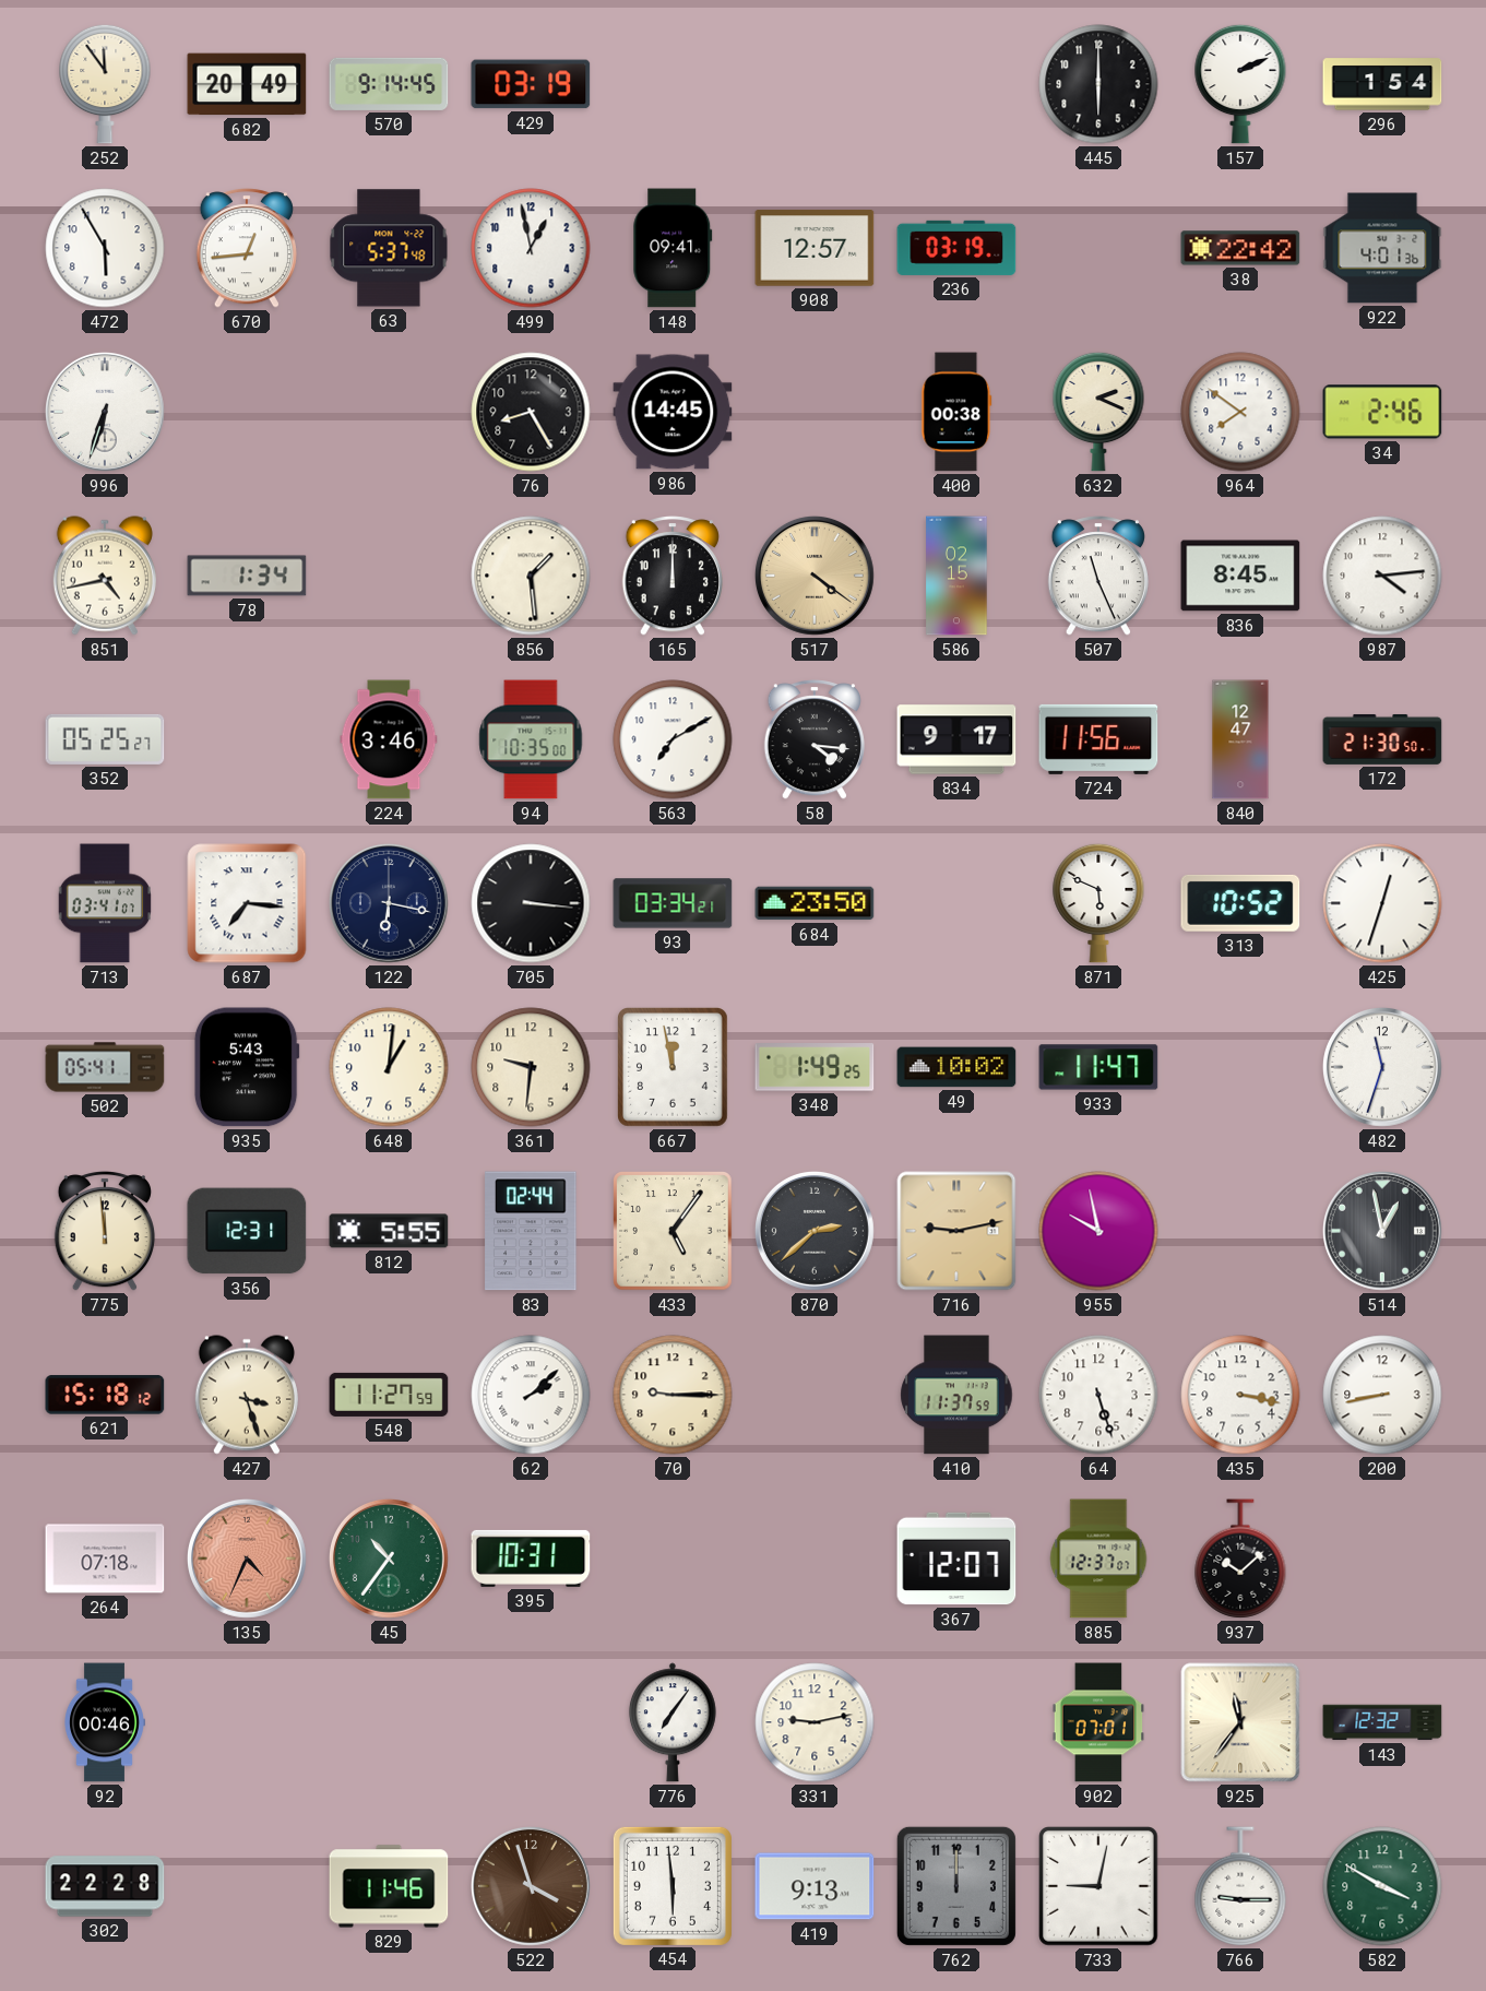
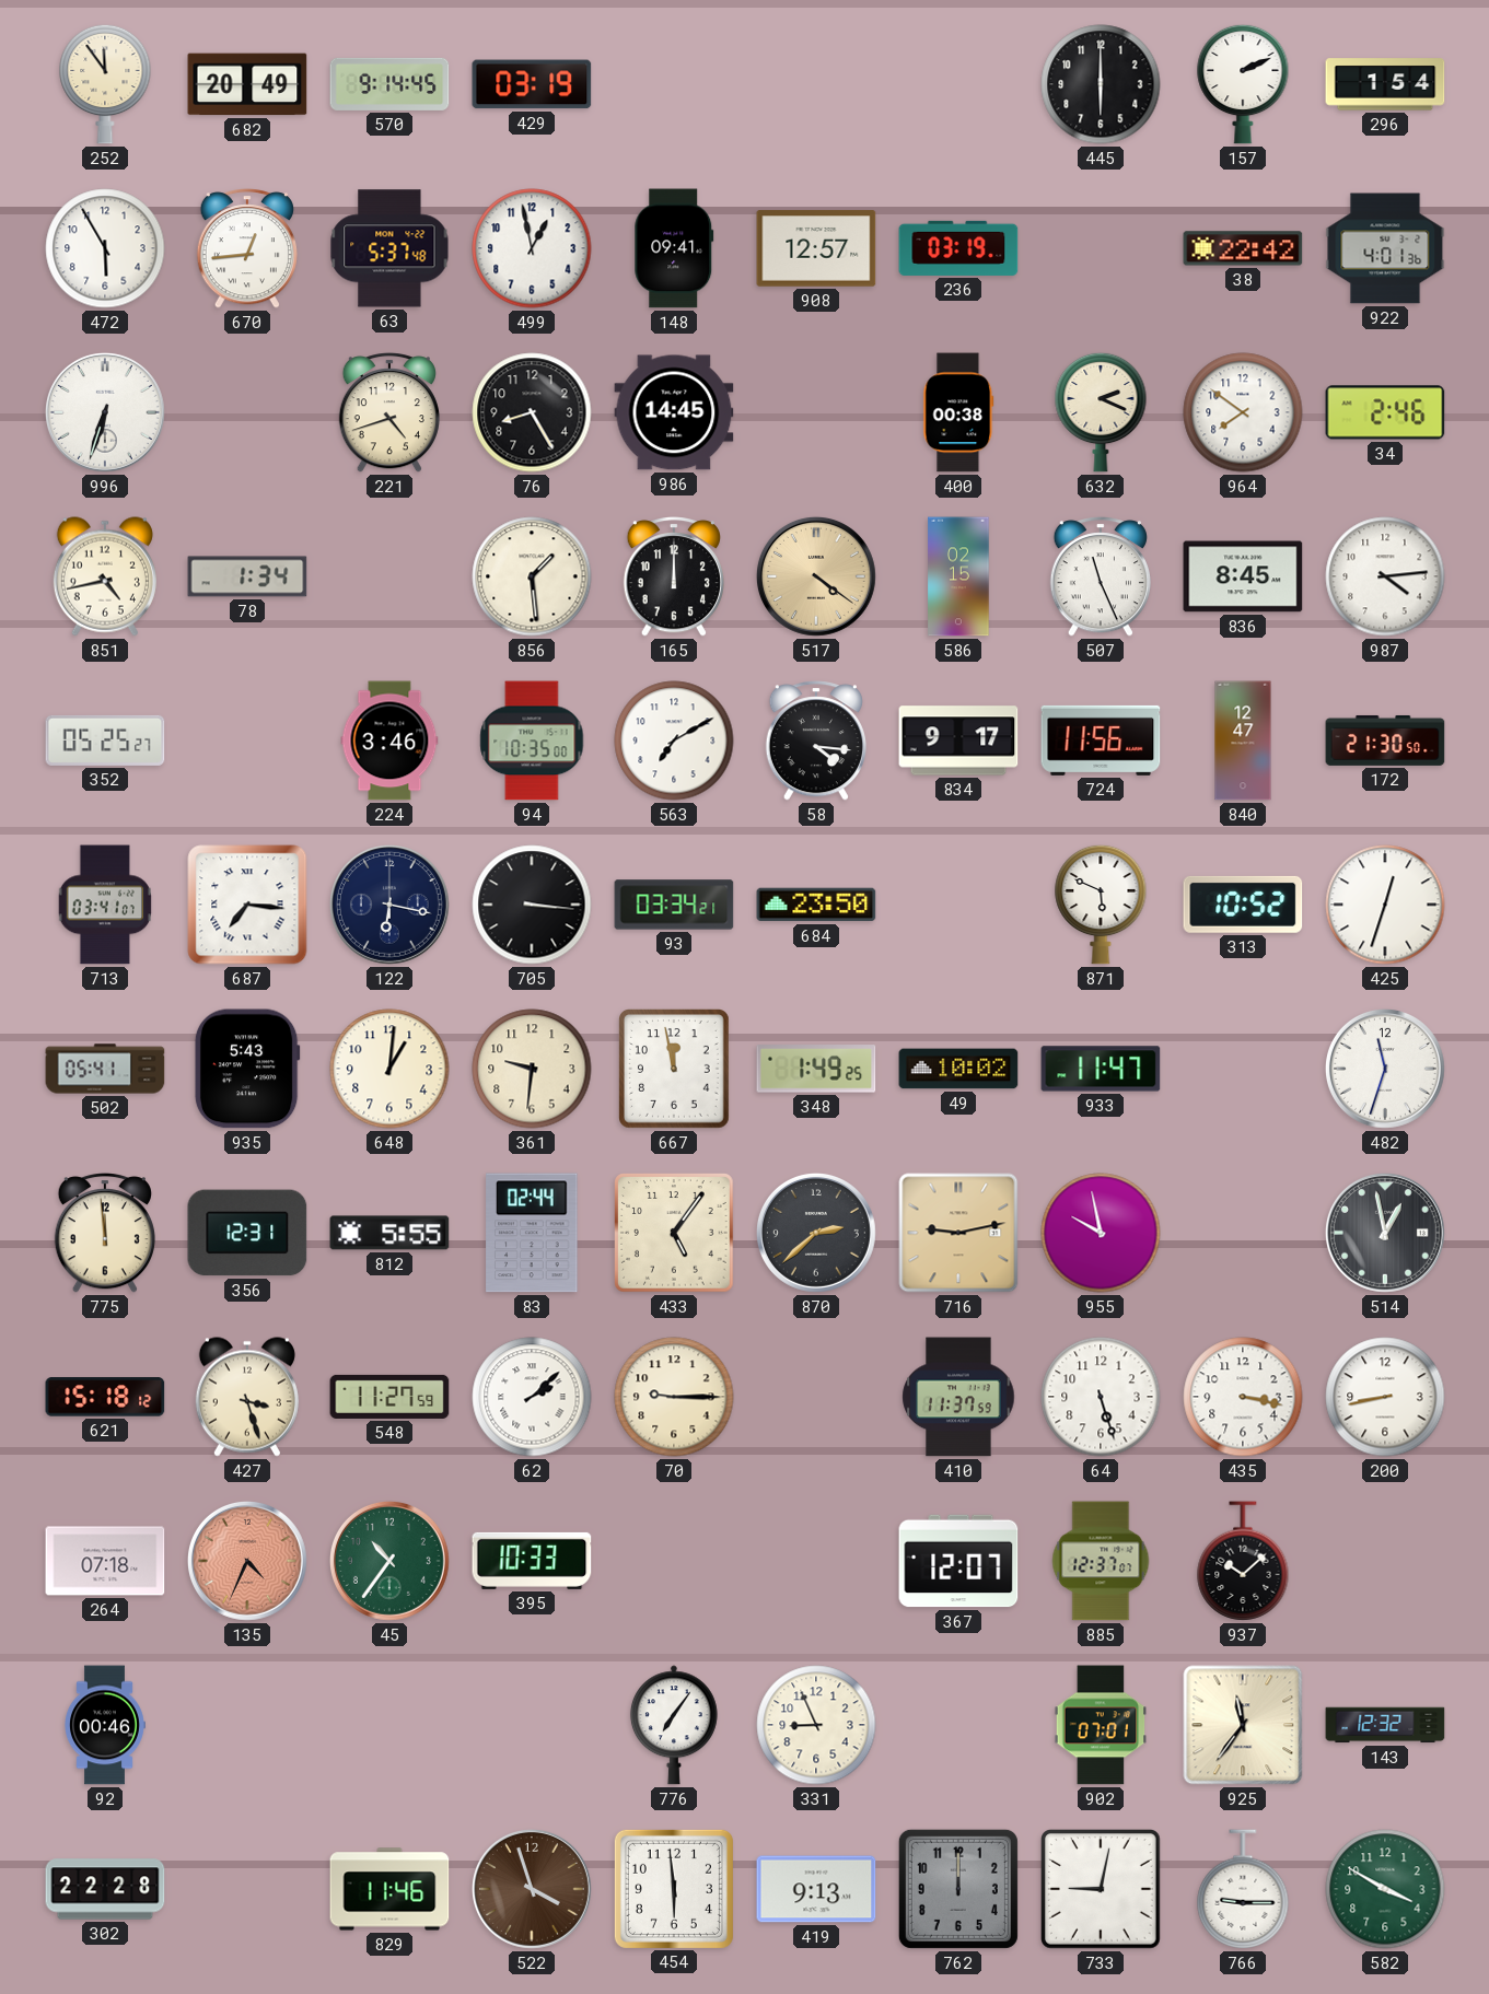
221: none -> 4:42
395: 10:31 -> 10:33
331: 9:13 -> 8:56
